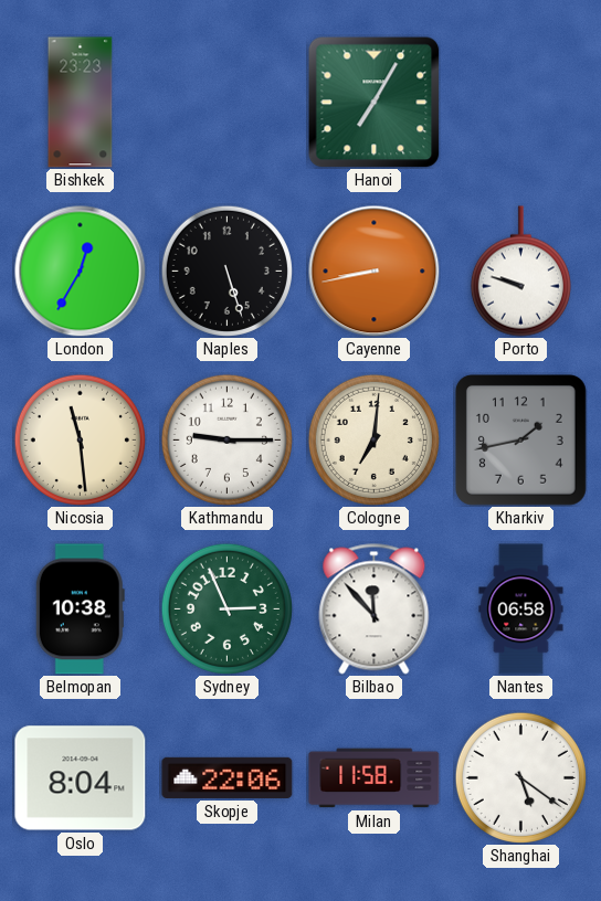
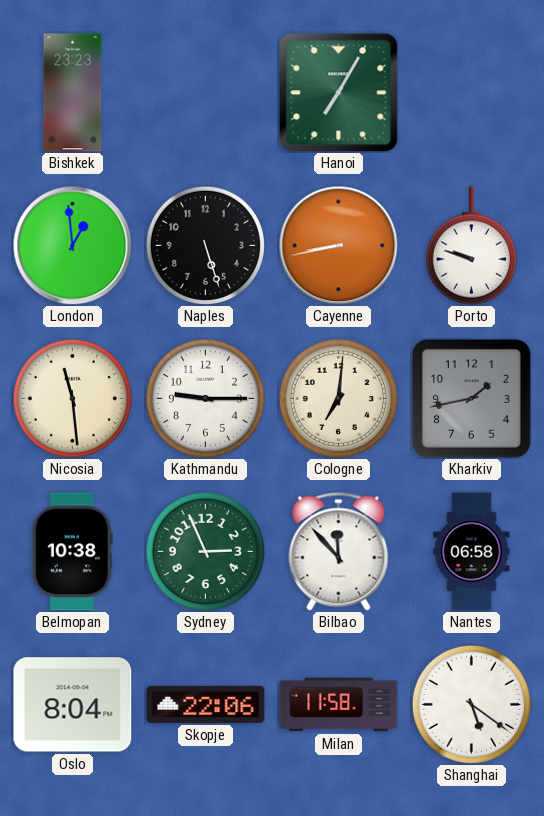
London: 12:35 -> 12:59
